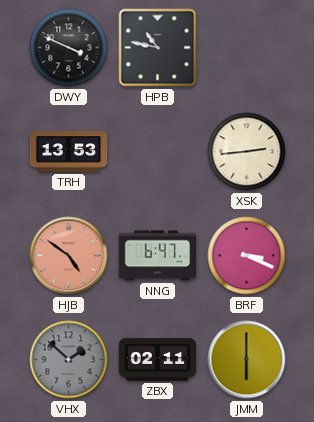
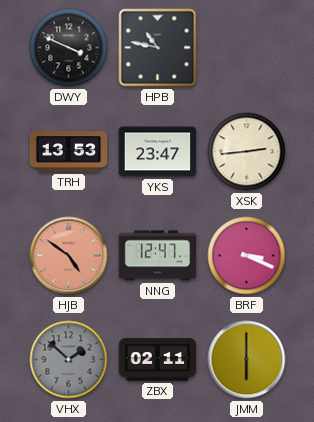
YKS: none -> 23:47
NNG: 6:47 -> 12:47
